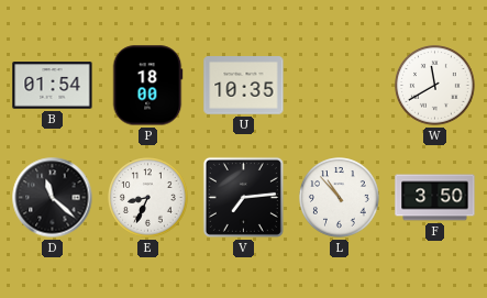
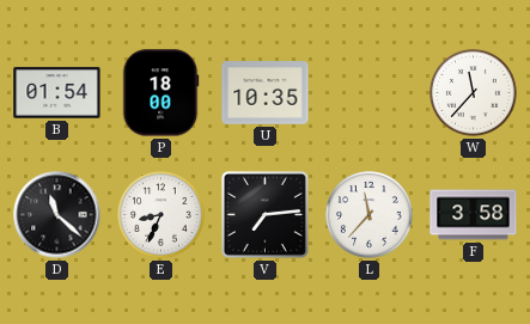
W: 11:40 -> 11:37
L: 10:53 -> 11:37
F: 3:50 -> 3:58
